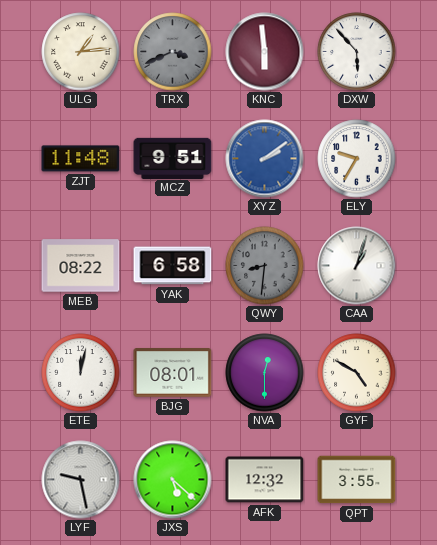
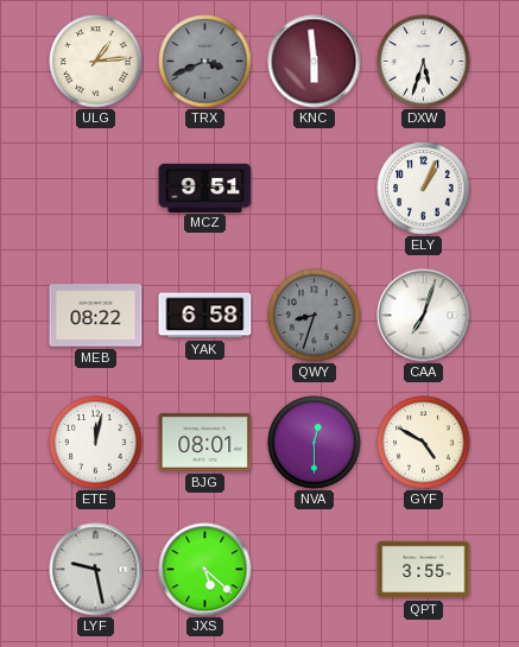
DXW: 5:53 -> 5:33
ZJT: 11:48 -> none
XYZ: 2:09 -> none
ELY: 9:35 -> 1:04
QWY: 8:31 -> 8:33
CAA: 1:03 -> 7:03
AFK: 12:32 -> none
